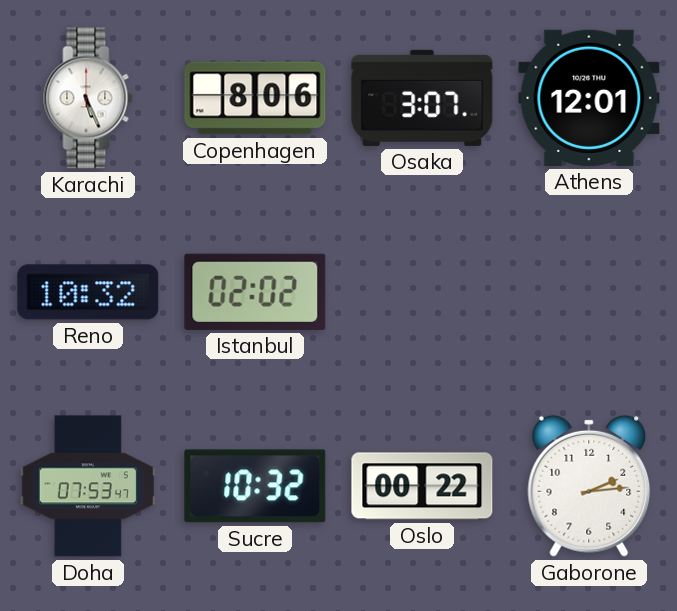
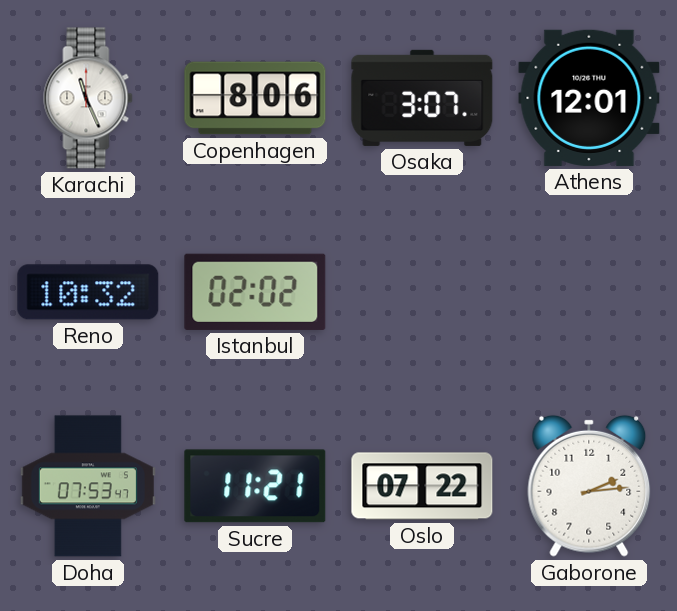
Karachi: 5:26 -> 11:26
Sucre: 10:32 -> 11:21
Oslo: 00:22 -> 07:22
